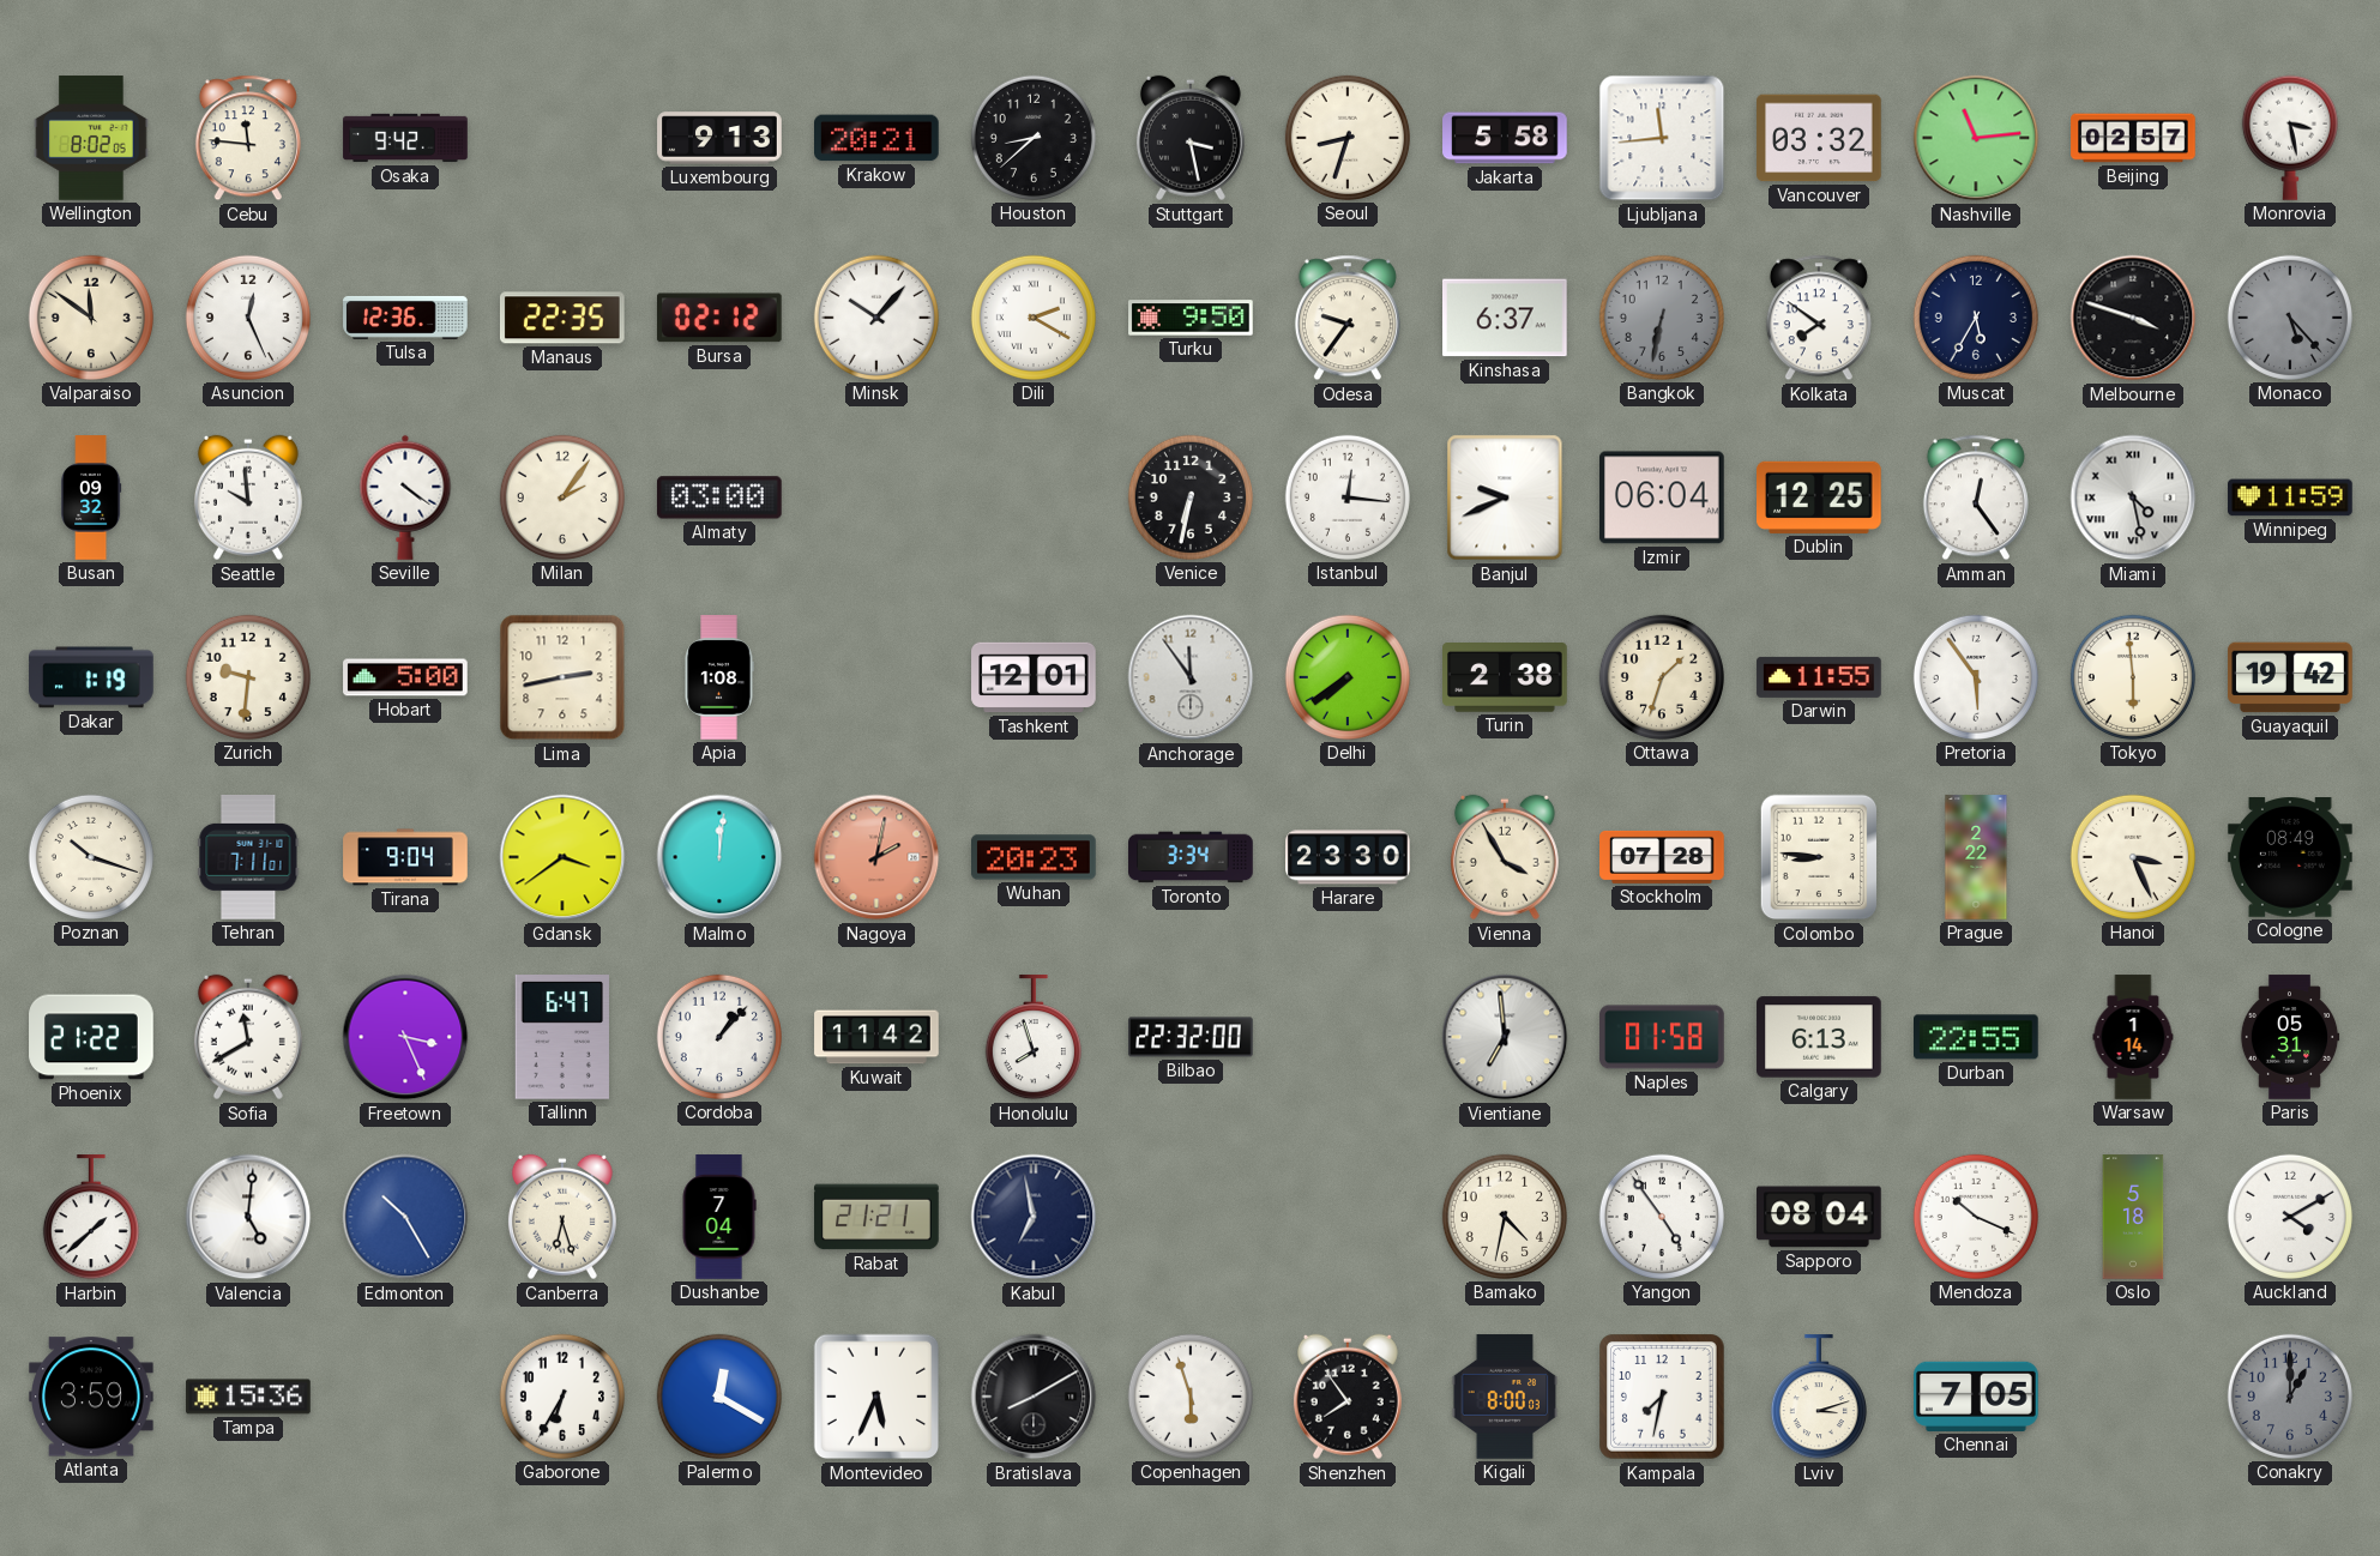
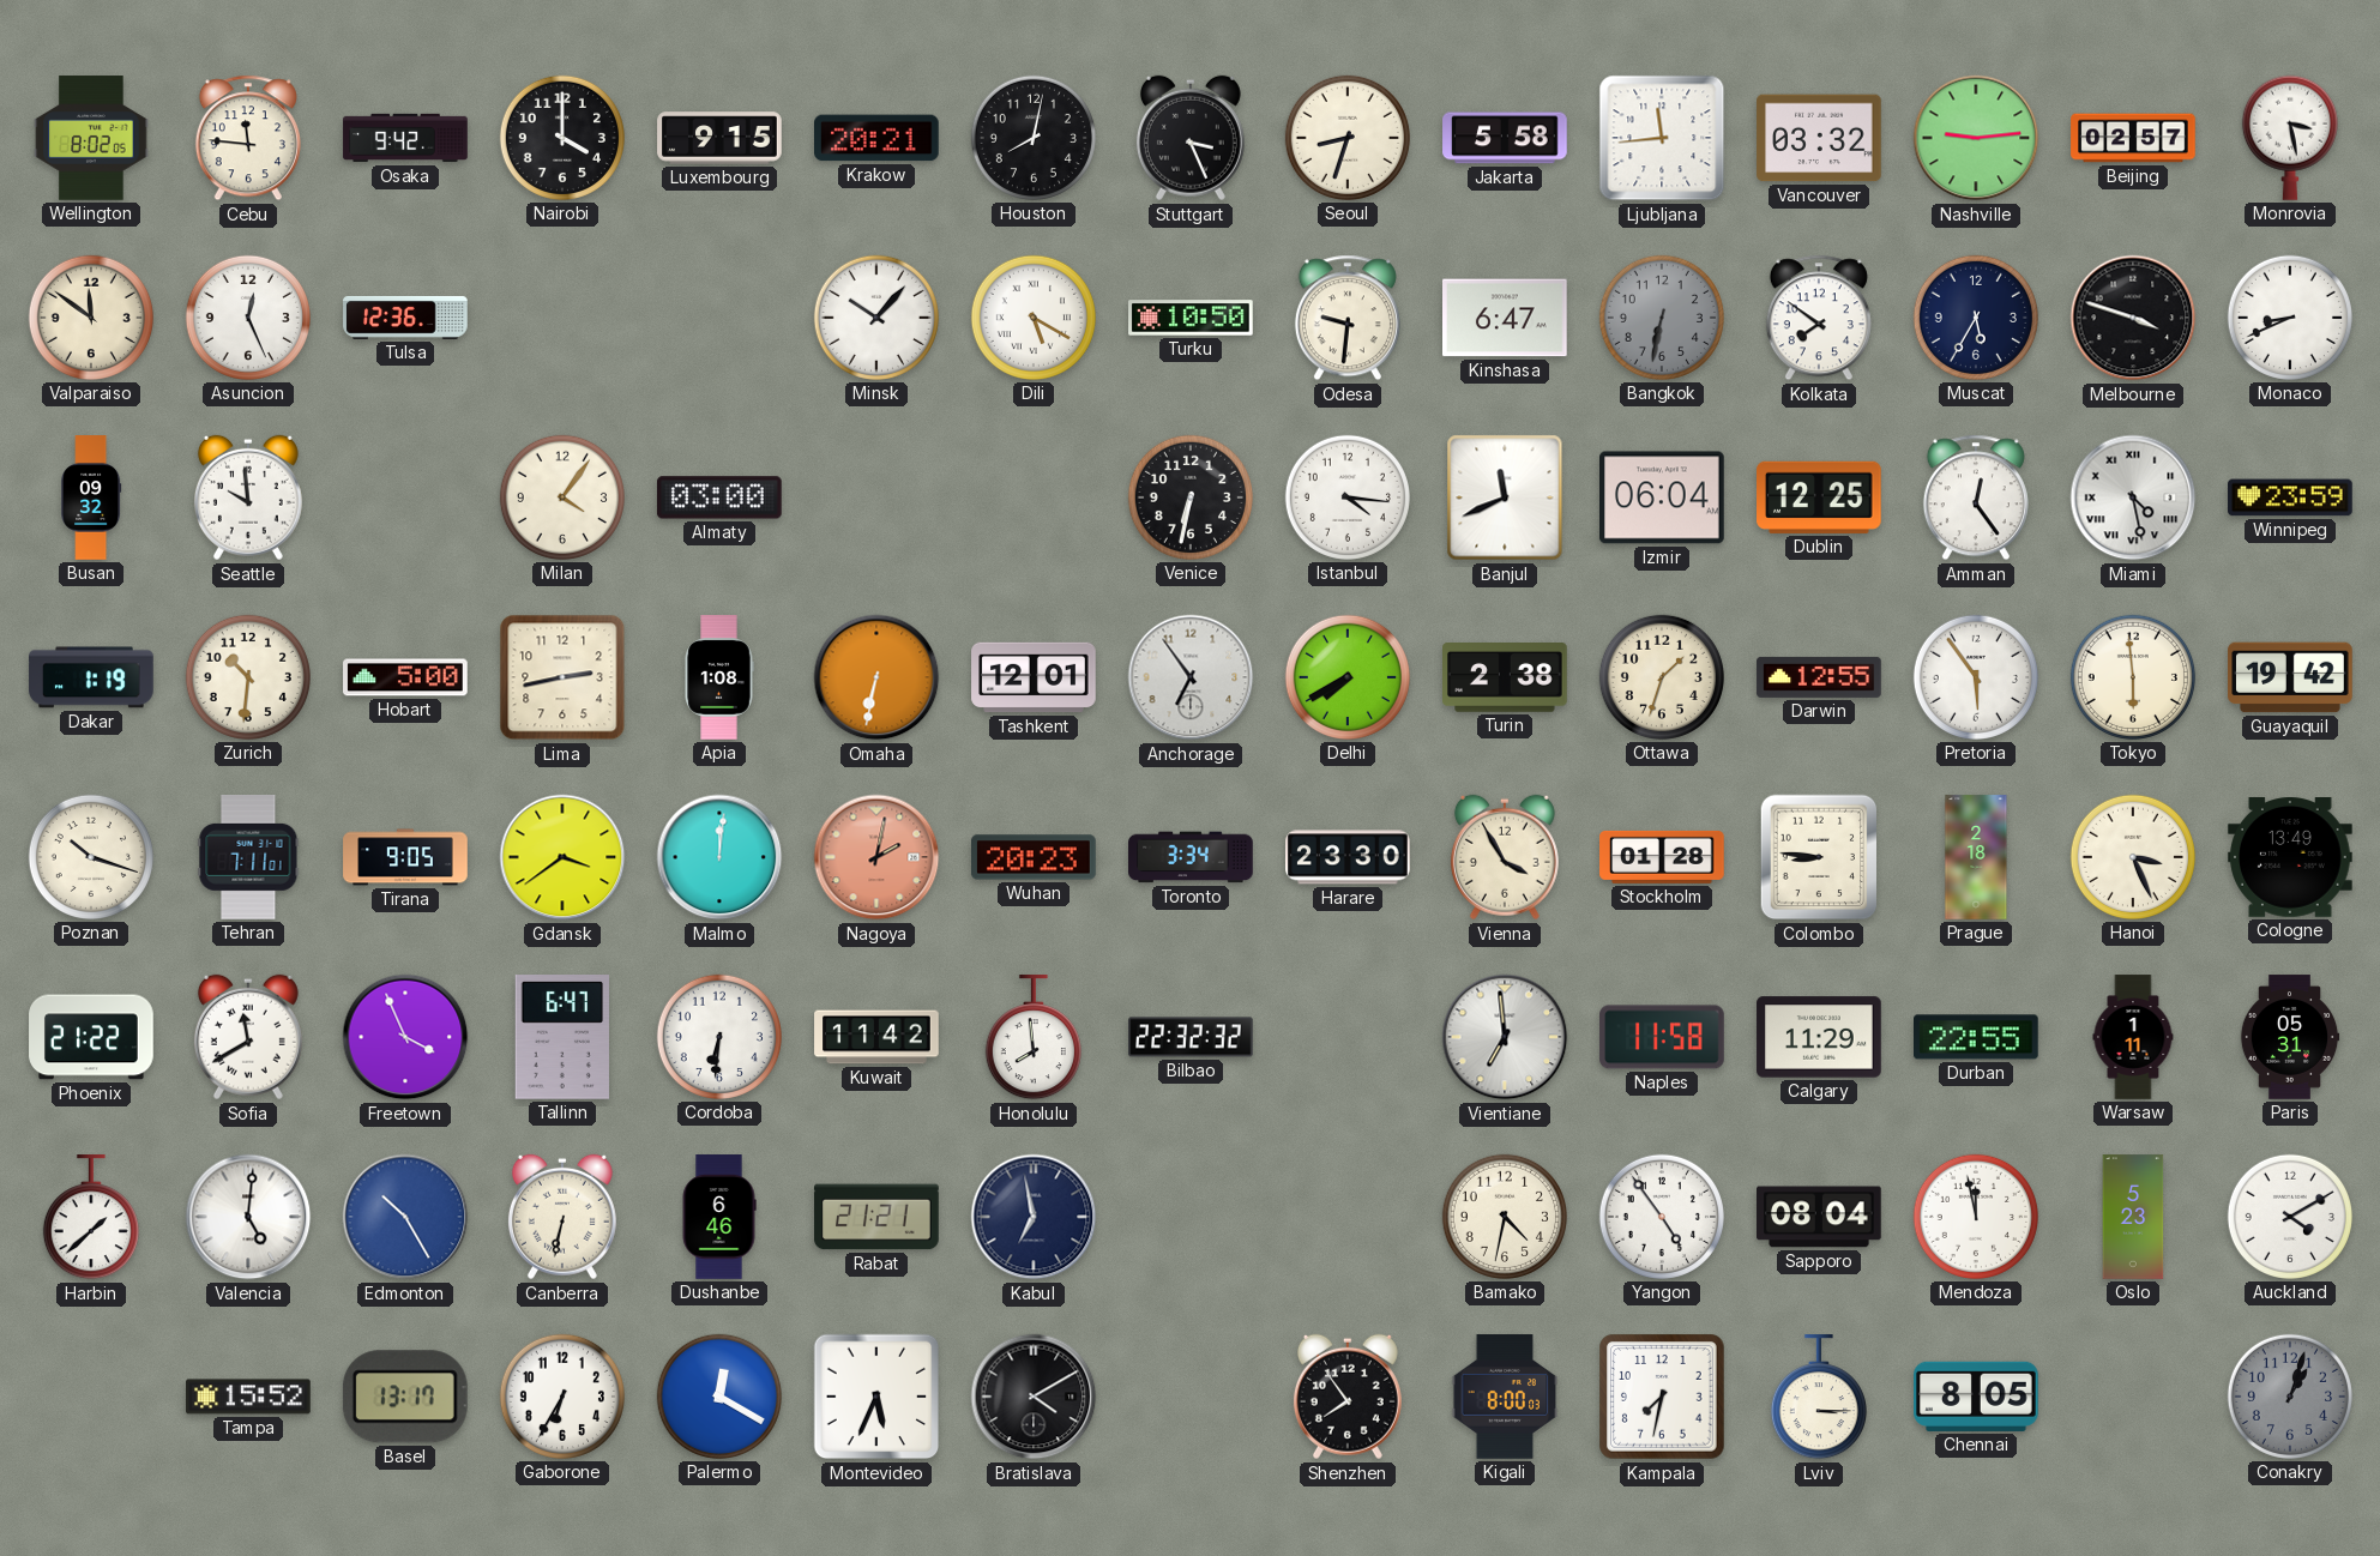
Nairobi: none -> 4:00
Luxembourg: 9:13 -> 9:15
Houston: 8:38 -> 8:02
Stuttgart: 3:28 -> 3:26
Nashville: 11:14 -> 9:14
Manaus: 22:35 -> none
Bursa: 02:12 -> none
Dili: 2:20 -> 5:20
Turku: 9:50 -> 10:50
Odesa: 9:36 -> 9:31
Kinshasa: 6:37 -> 6:47
Monaco: 5:23 -> 8:41
Monaco dial: grey -> white
Seville: 4:21 -> none
Milan: 2:06 -> 4:06
Istanbul: 12:16 -> 4:16
Banjul: 9:41 -> 11:41
Winnipeg: 11:59 -> 23:59
Zurich: 9:31 -> 10:31
Omaha: none -> 6:32
Anchorage: 11:54 -> 6:54
Delhi: 7:39 -> 7:40
Darwin: 11:55 -> 12:55
Tirana: 9:04 -> 9:05
Stockholm: 07:28 -> 01:28
Prague: 2:22 -> 2:18
Cologne: 08:49 -> 13:49
Freetown: 3:26 -> 3:56
Cordoba: 1:07 -> 6:31
Honolulu: 7:57 -> 7:59
Bilbao: 22:32:00 -> 22:32:32
Naples: 01:58 -> 11:58
Calgary: 6:13 -> 11:29
Warsaw: 1:14 -> 1:11
Canberra: 6:27 -> 6:32
Dushanbe: 7:04 -> 6:46
Mendoza: 10:19 -> 11:58
Oslo: 5:18 -> 5:23
Atlanta: 3:59 -> none
Tampa: 15:36 -> 15:52
Basel: none -> 13:17
Bratislava: 8:10 -> 4:10
Copenhagen: 5:57 -> none
Lviv: 3:12 -> 3:15
Chennai: 7:05 -> 8:05
Conakry: 1:00 -> 1:03
